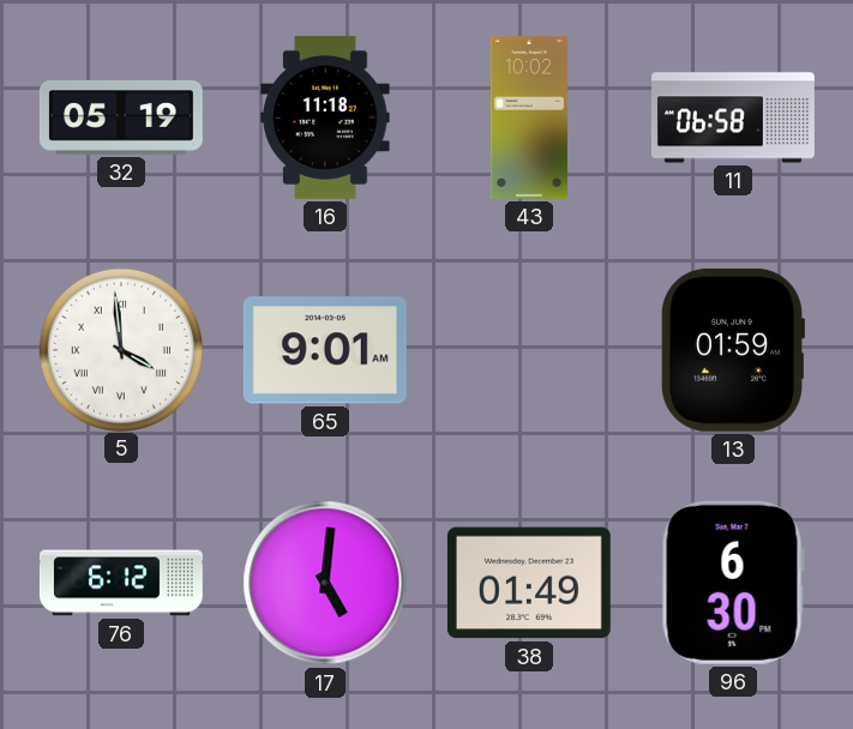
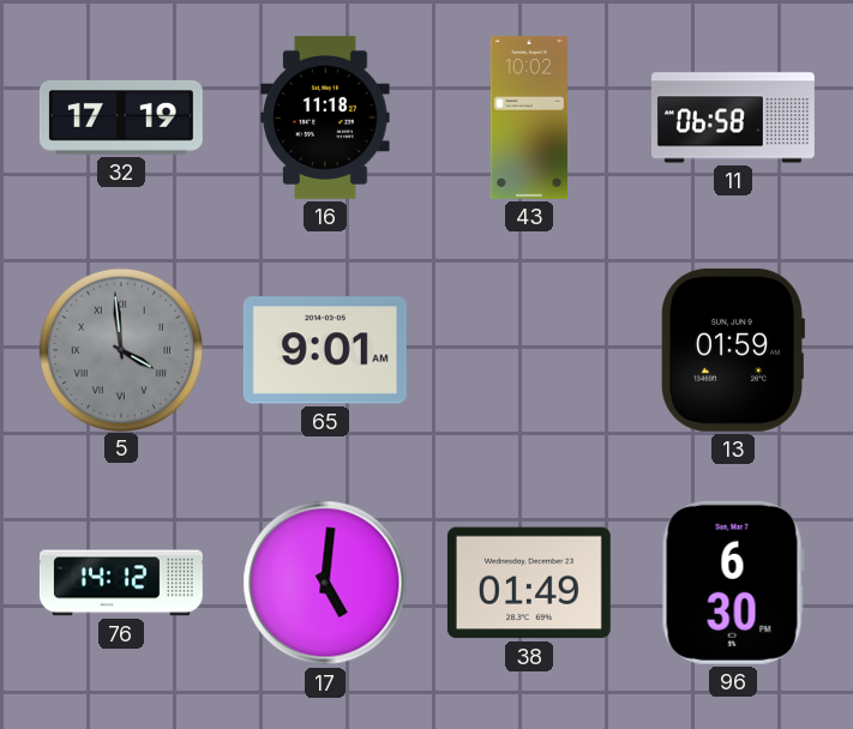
32: 05:19 -> 17:19
5 dial: white -> grey
76: 6:12 -> 14:12
